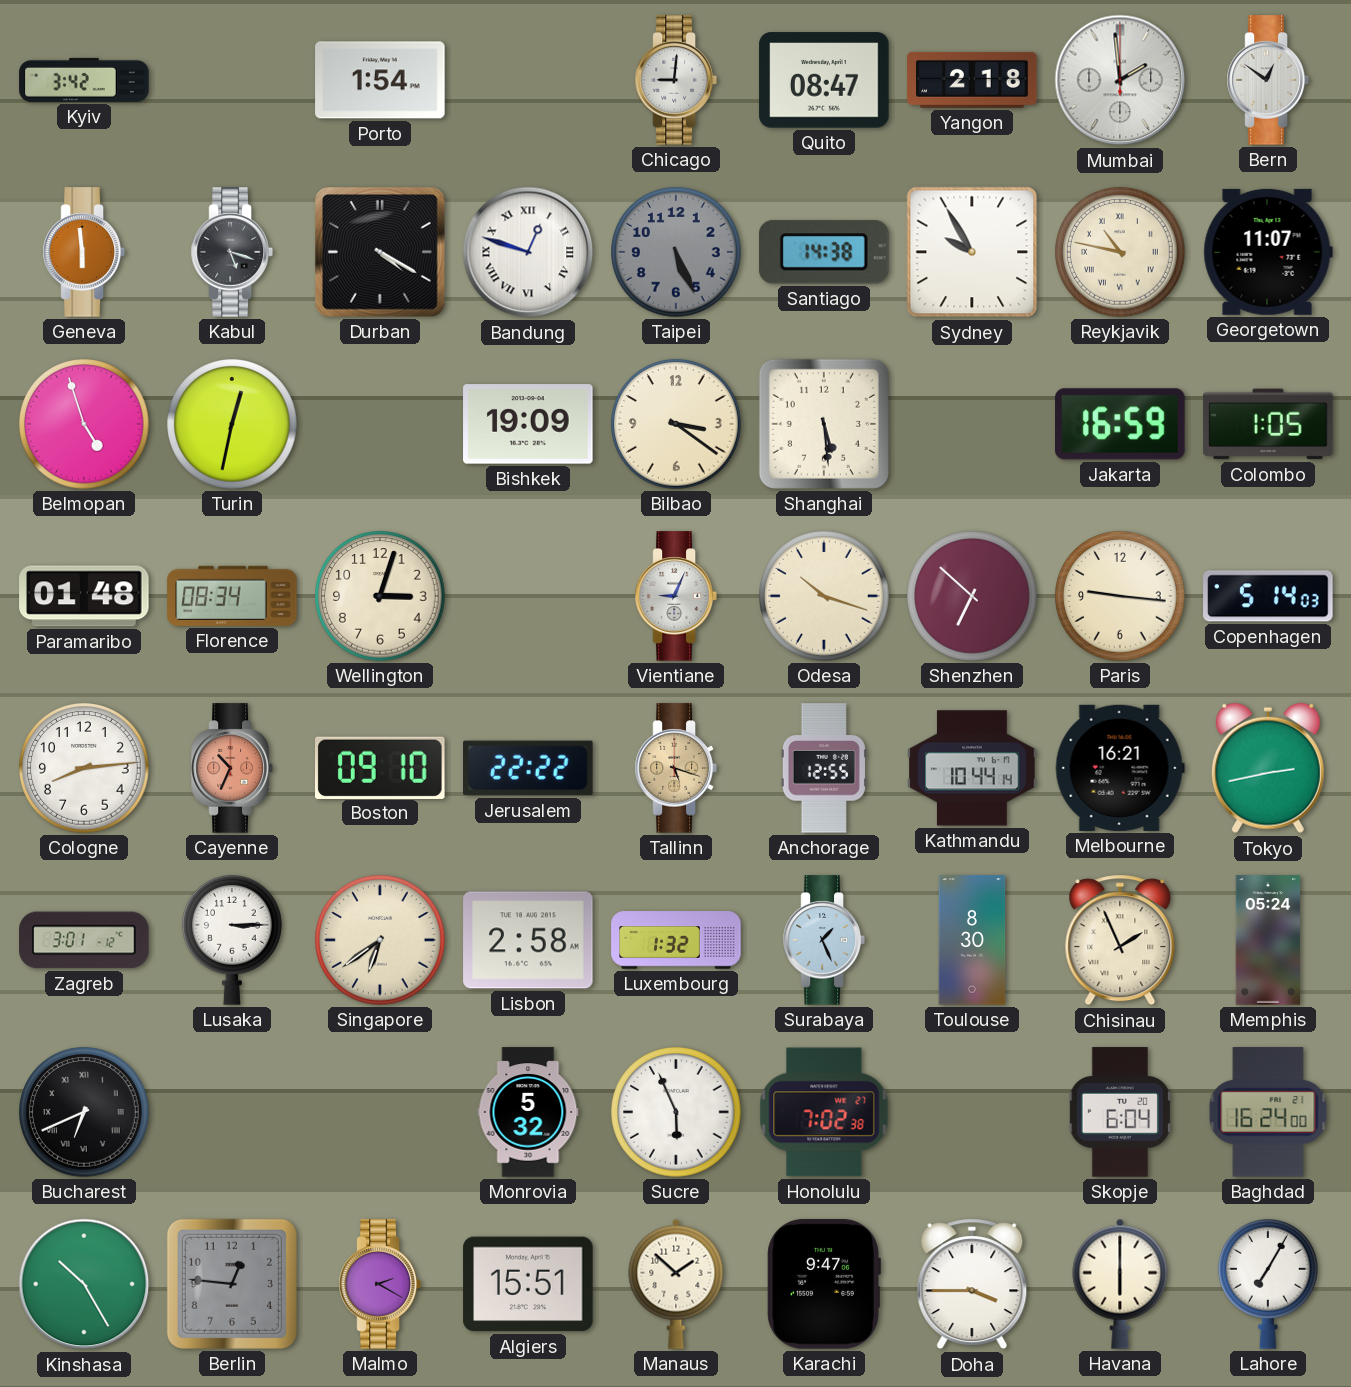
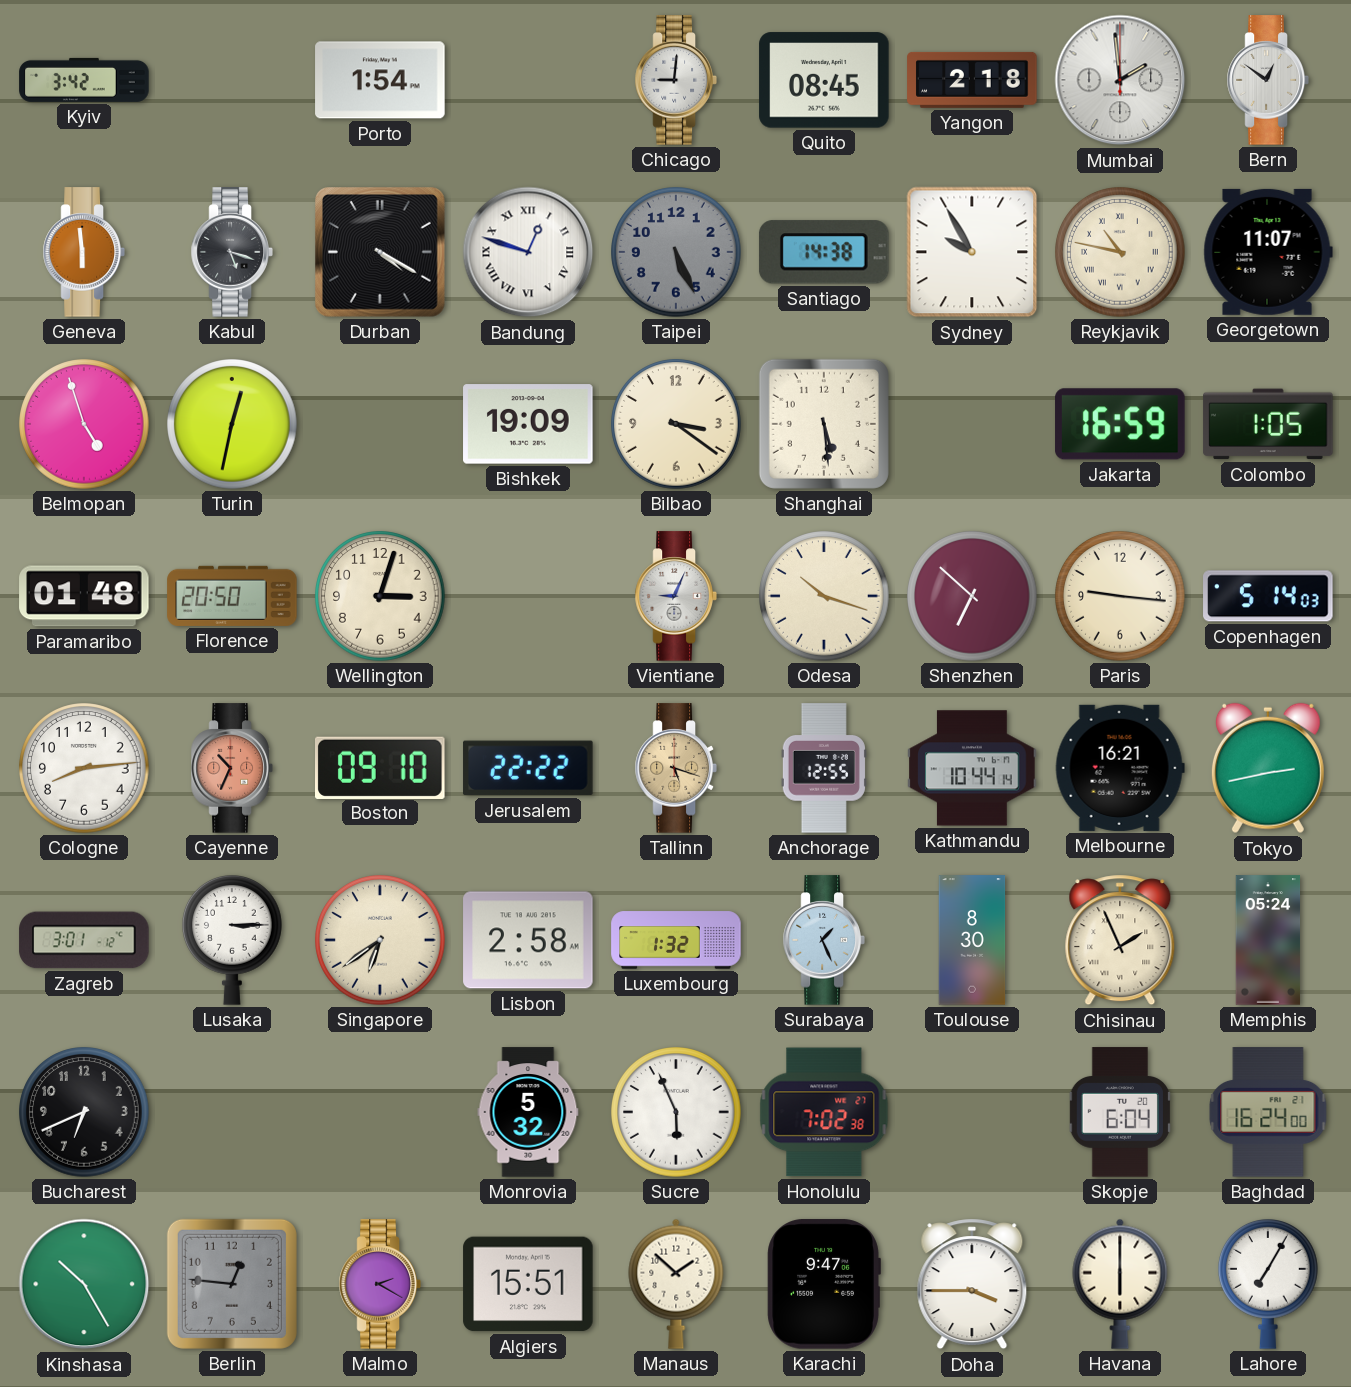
Quito: 08:47 -> 08:45
Florence: 08:34 -> 20:50
Bucharest numerals: Roman -> Arabic
